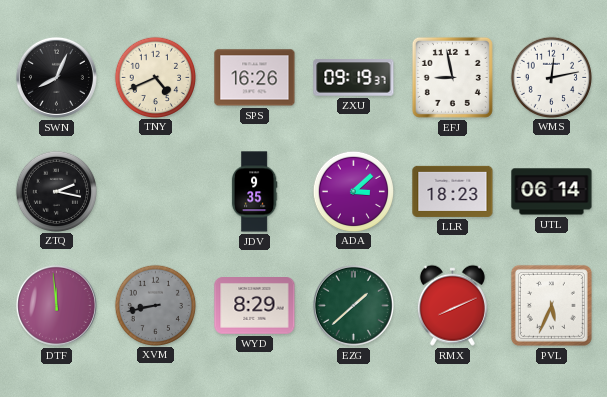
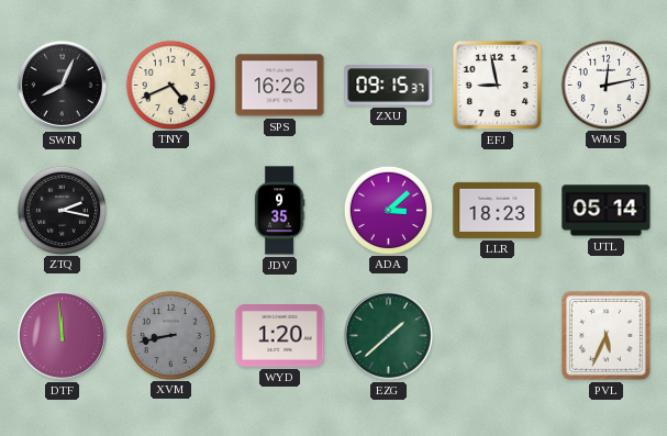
ZXU: 09:19 -> 09:15
UTL: 06:14 -> 05:14
WYD: 8:29 -> 1:20
RMX: 8:11 -> none
